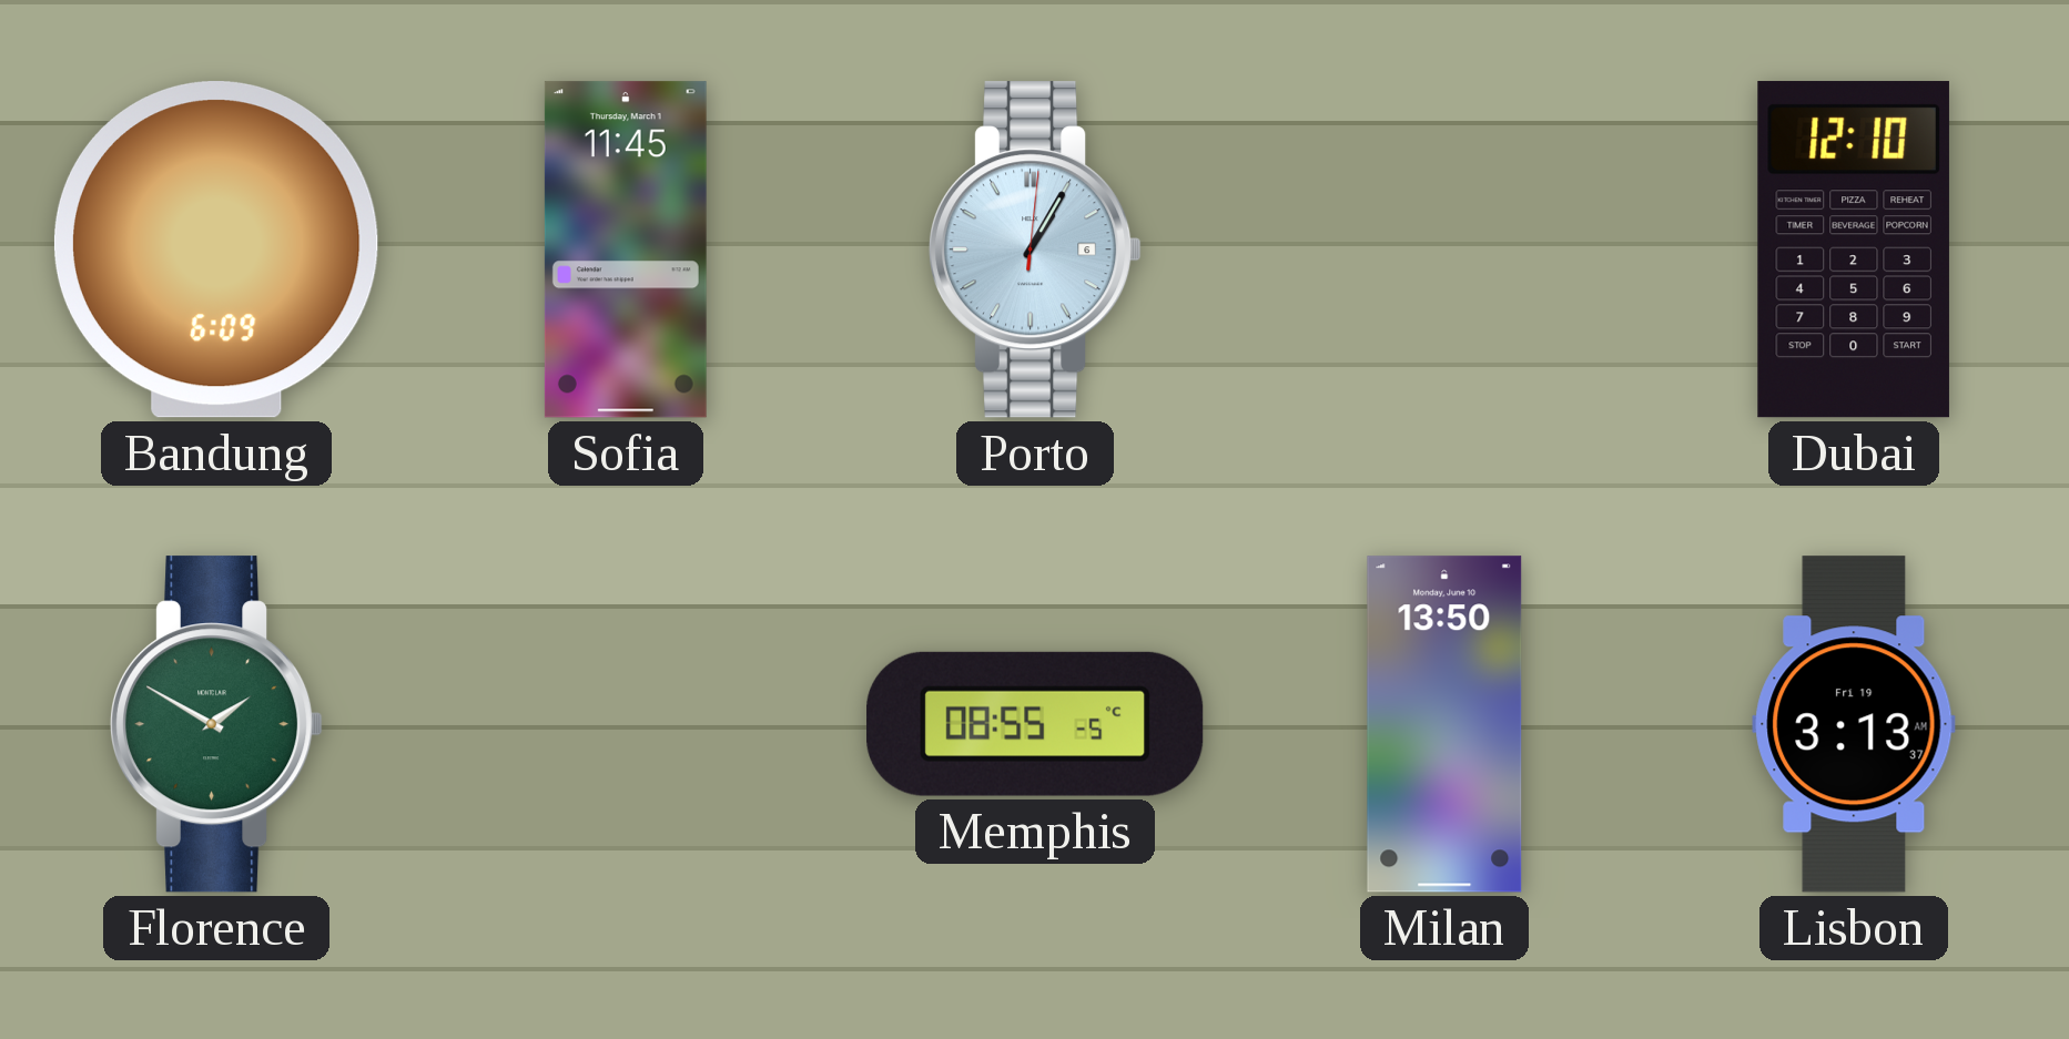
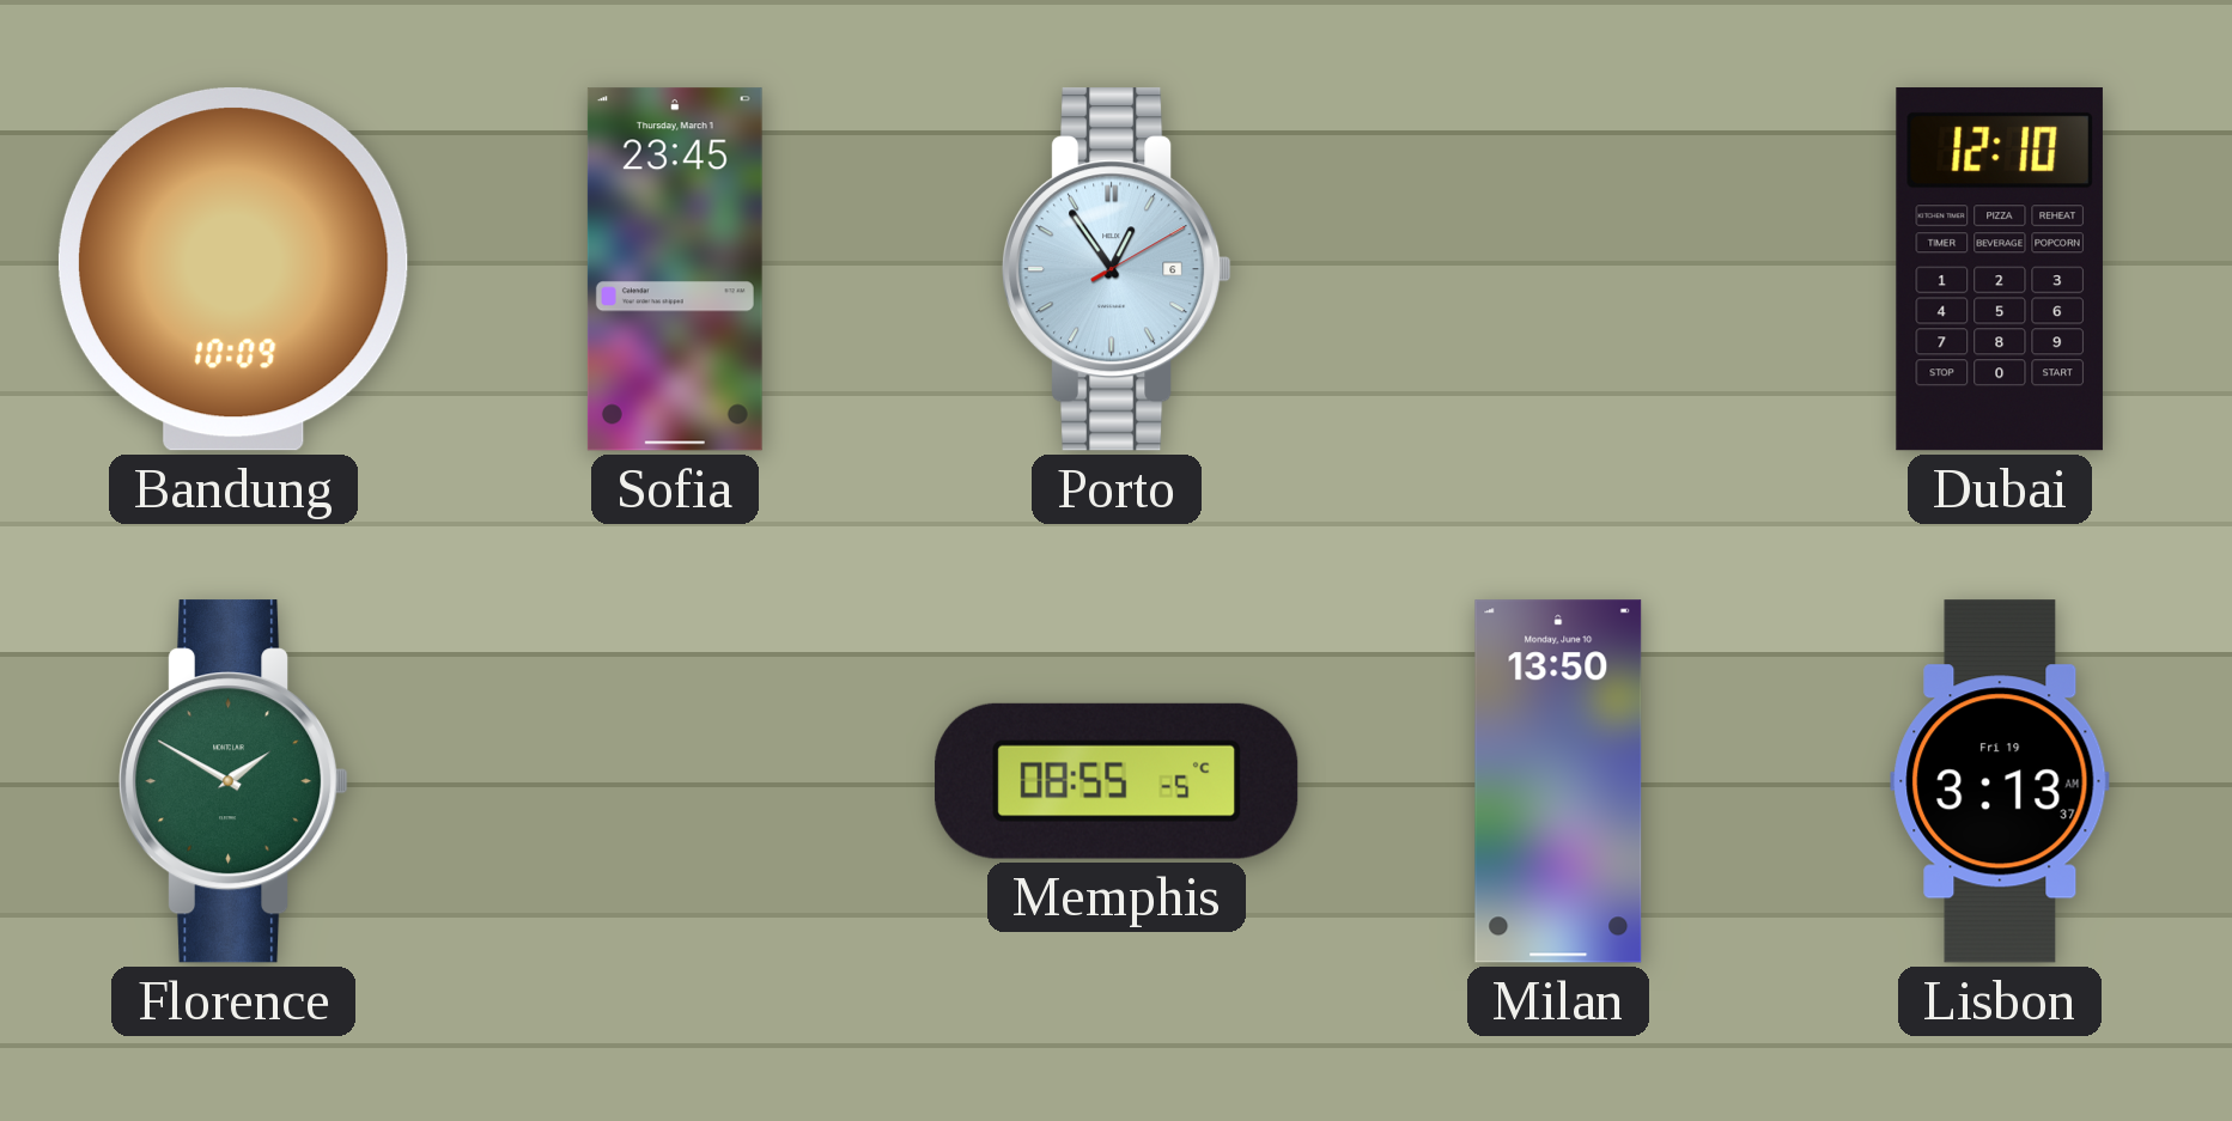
Bandung: 6:09 -> 10:09
Sofia: 11:45 -> 23:45
Porto: 1:05 -> 12:54
